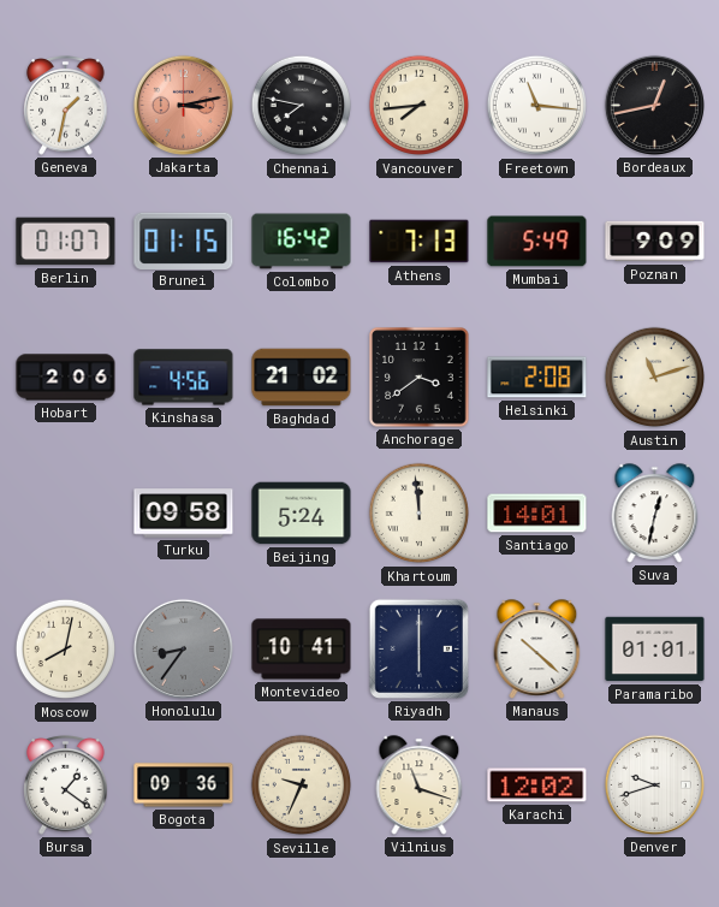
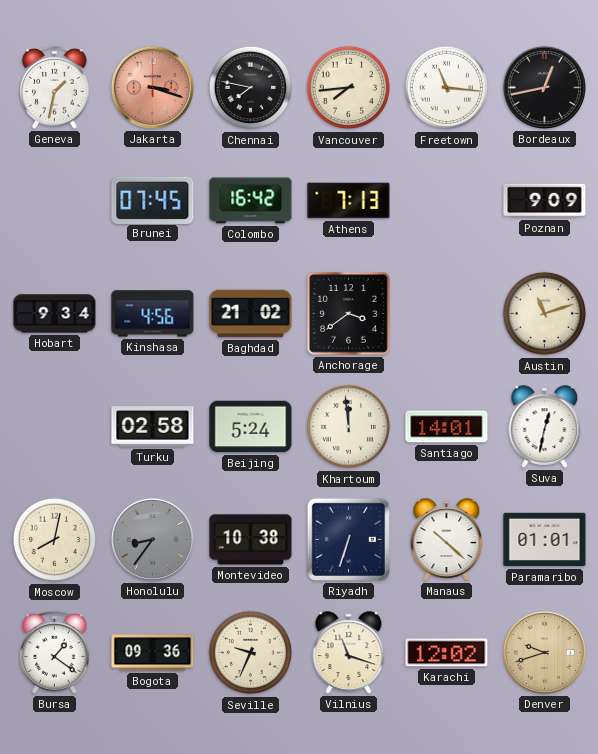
Jakarta: 3:13 -> 3:18
Berlin: 01:07 -> none
Brunei: 01:15 -> 07:45
Mumbai: 5:49 -> none
Hobart: 2:06 -> 9:34
Helsinki: 2:08 -> none
Turku: 09:58 -> 02:58
Montevideo: 10:41 -> 10:38
Riyadh: 6:00 -> 6:33
Denver dial: white -> champagne
